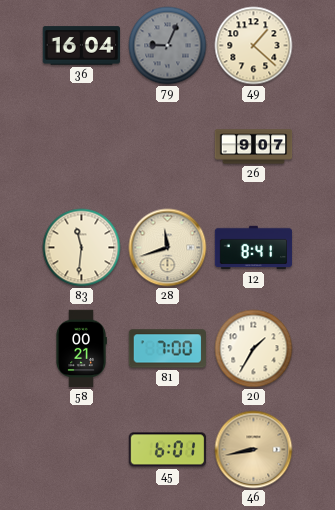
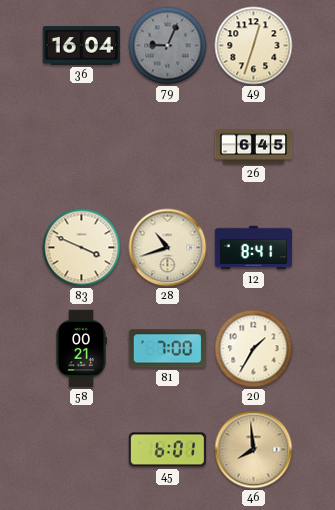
49: 1:22 -> 12:33
26: 9:07 -> 6:45
83: 11:31 -> 3:49
28: 11:42 -> 10:42
46: 8:43 -> 7:59
